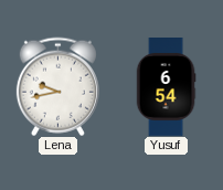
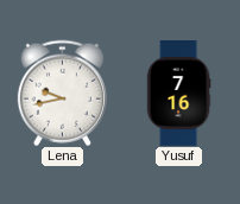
Yusuf: 6:54 -> 7:16
